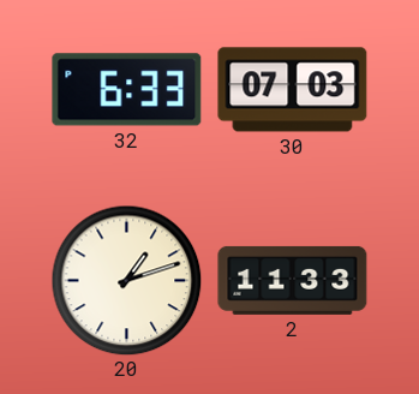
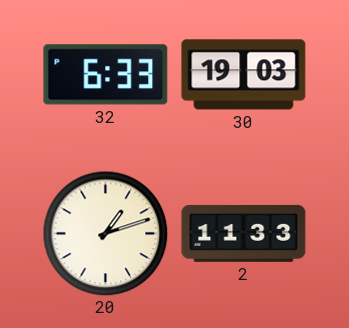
30: 07:03 -> 19:03
